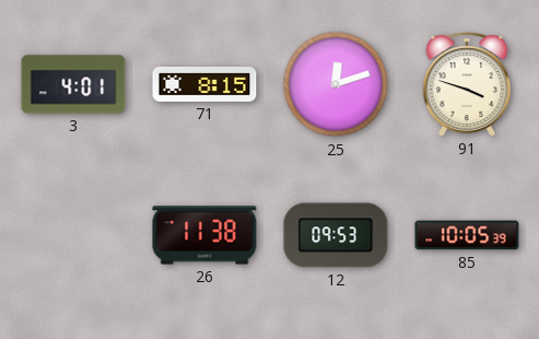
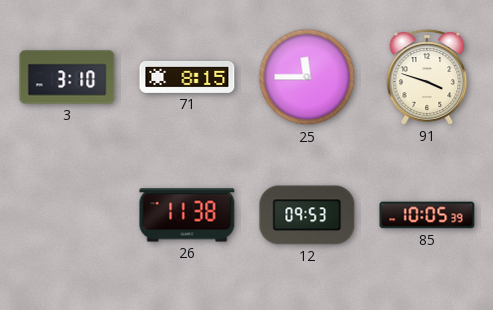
3: 4:01 -> 3:10
25: 12:12 -> 11:45
